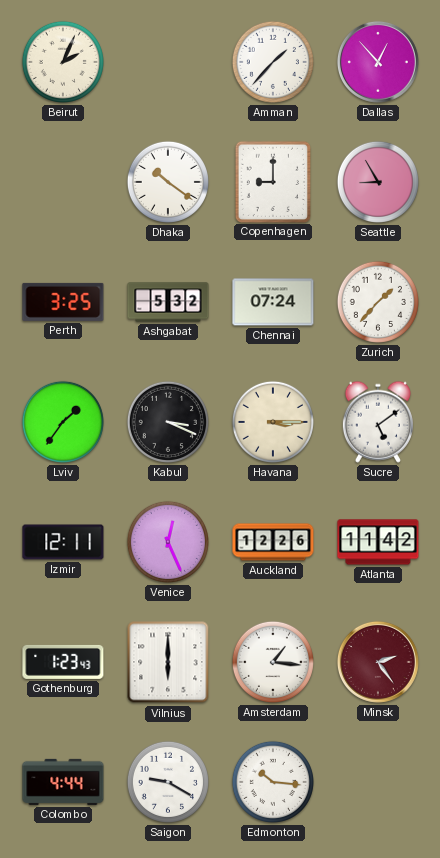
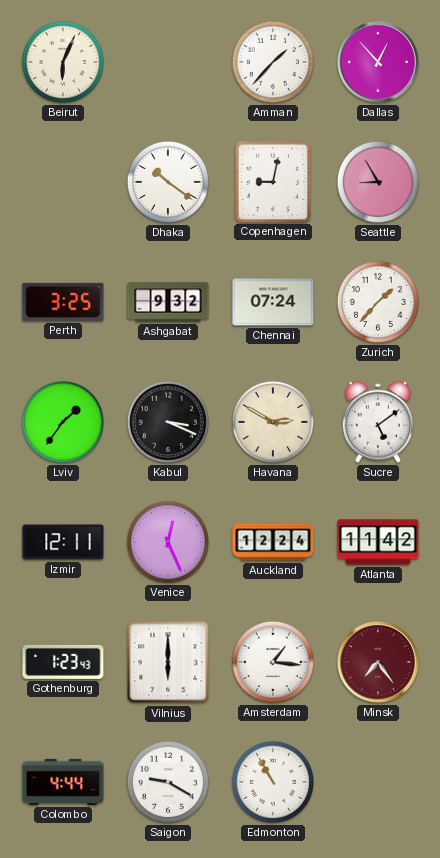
Beirut: 2:04 -> 6:04
Copenhagen: 9:00 -> 9:02
Ashgabat: 5:32 -> 9:32
Havana: 3:15 -> 2:50
Auckland: 12:26 -> 12:24
Minsk: 2:24 -> 7:24
Edmonton: 10:16 -> 10:55
